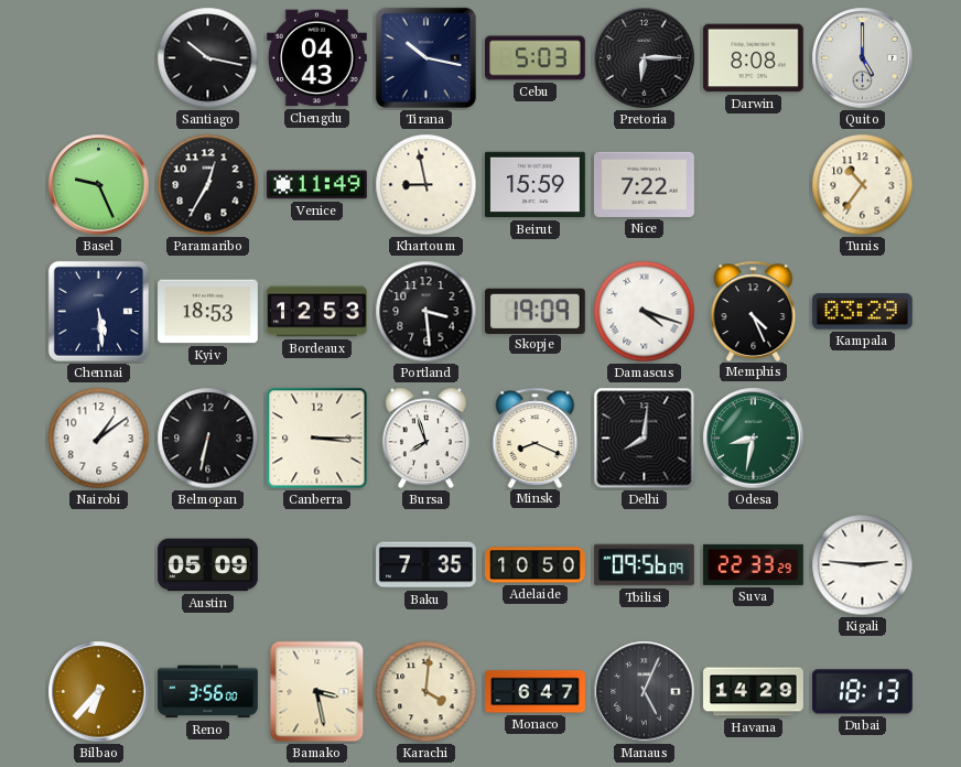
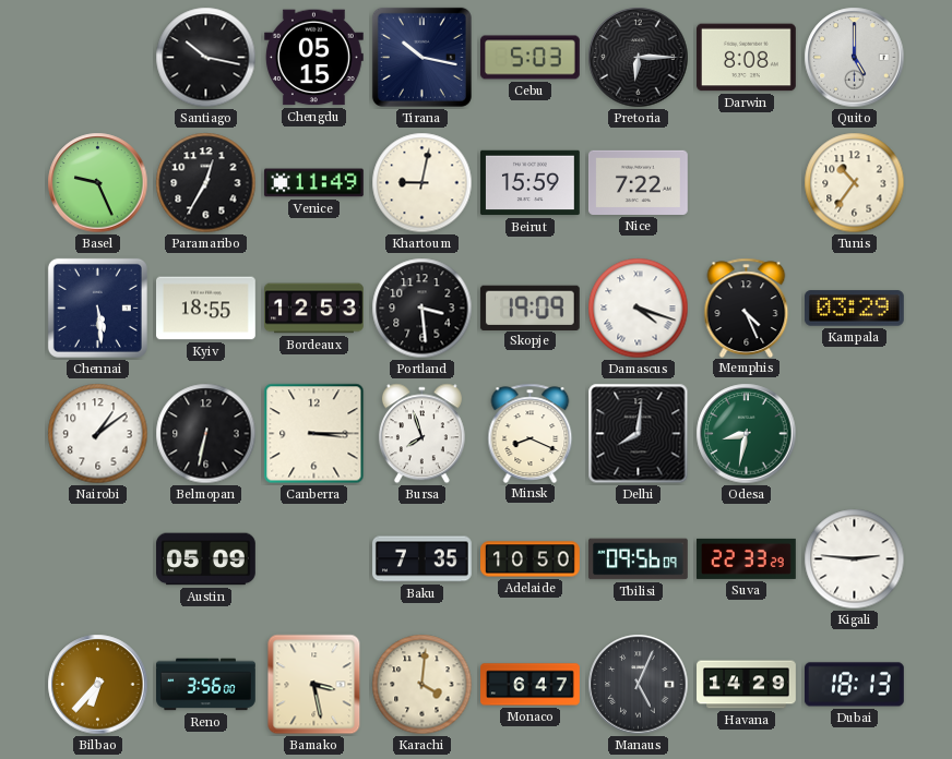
Chengdu: 04:43 -> 05:15
Khartoum: 8:58 -> 9:02
Kyiv: 18:53 -> 18:55
